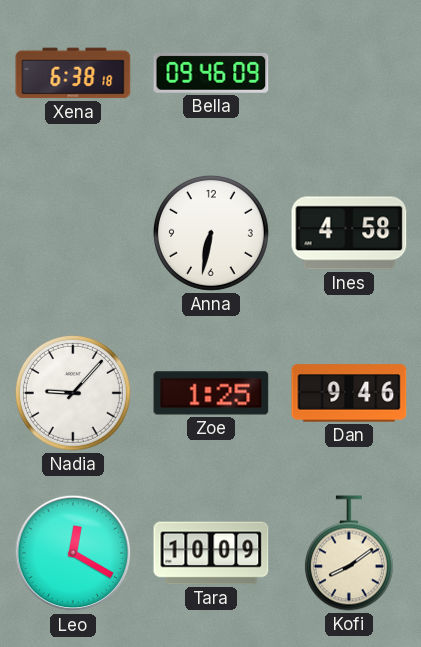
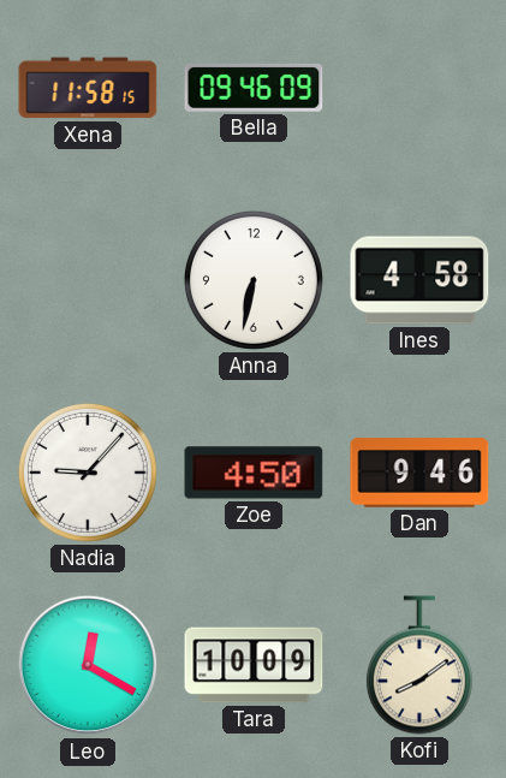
Xena: 6:38 -> 11:58
Zoe: 1:25 -> 4:50
